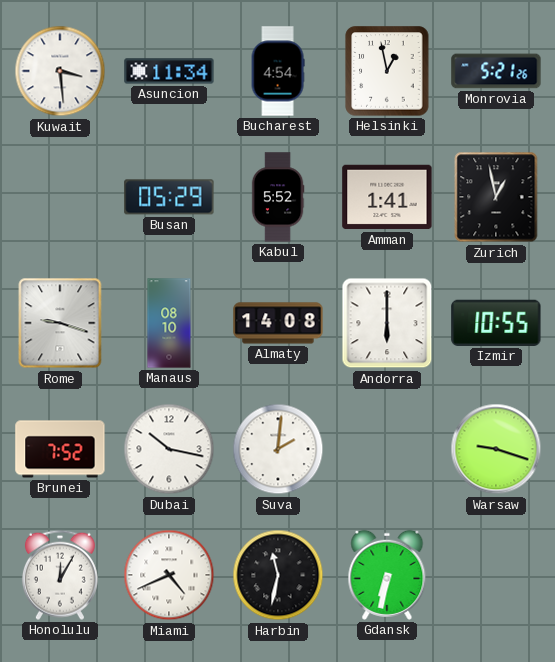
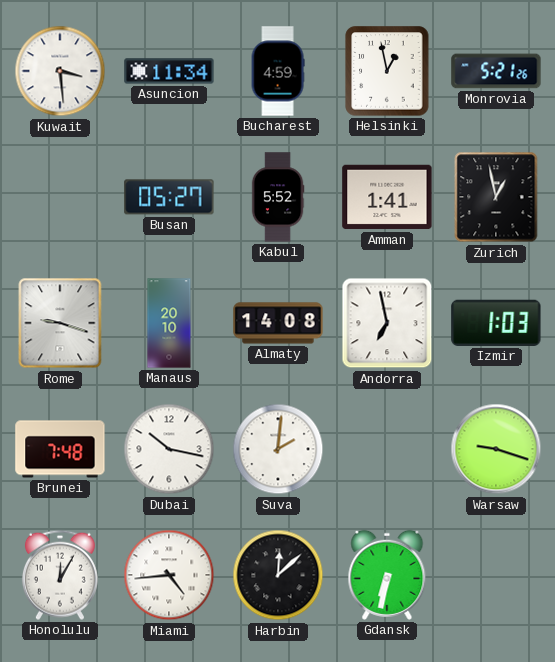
Bucharest: 4:54 -> 4:59
Busan: 05:29 -> 05:27
Manaus: 08:10 -> 20:10
Andorra: 6:00 -> 6:58
Izmir: 10:55 -> 1:03
Brunei: 7:52 -> 7:48
Miami: 4:41 -> 4:44
Harbin: 11:32 -> 12:08
